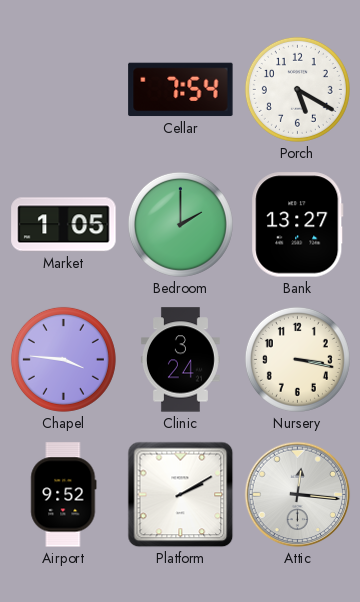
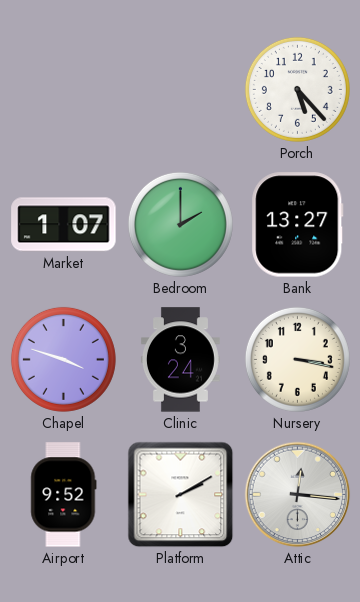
Cellar: 7:54 -> none
Porch: 5:20 -> 5:23
Market: 1:05 -> 1:07
Chapel: 3:46 -> 3:48
